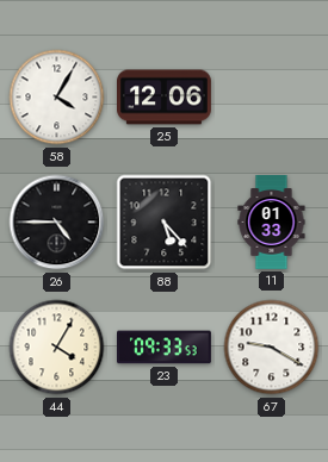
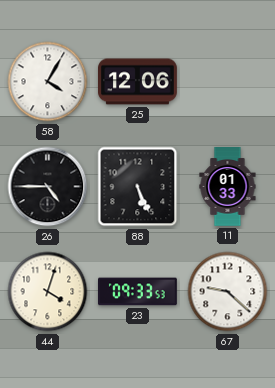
88: 5:23 -> 5:26
44: 4:05 -> 4:03
67: 9:20 -> 9:22
